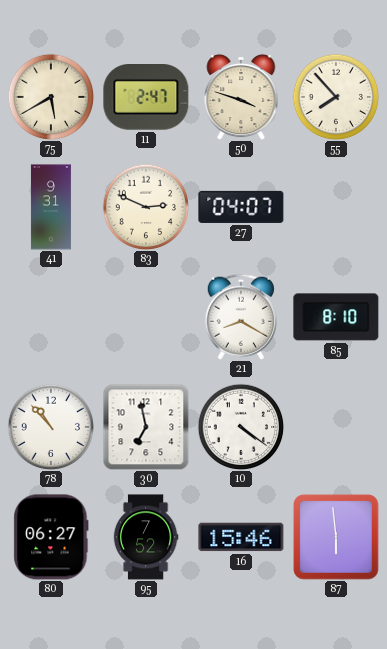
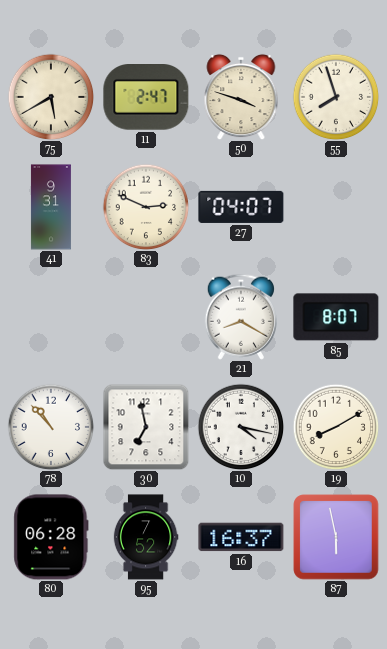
55: 7:53 -> 7:57
85: 8:10 -> 8:07
10: 4:21 -> 4:17
19: none -> 8:10
80: 06:27 -> 06:28
16: 15:46 -> 16:37
87: 5:59 -> 5:58
